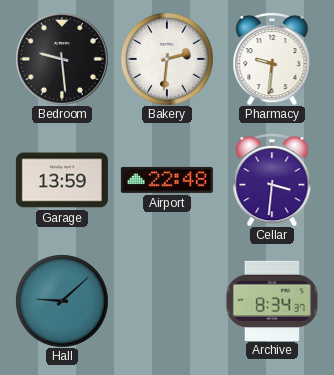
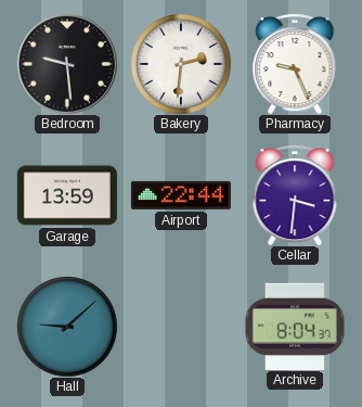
Pharmacy: 9:31 -> 9:26
Airport: 22:48 -> 22:44
Archive: 8:34 -> 8:04
